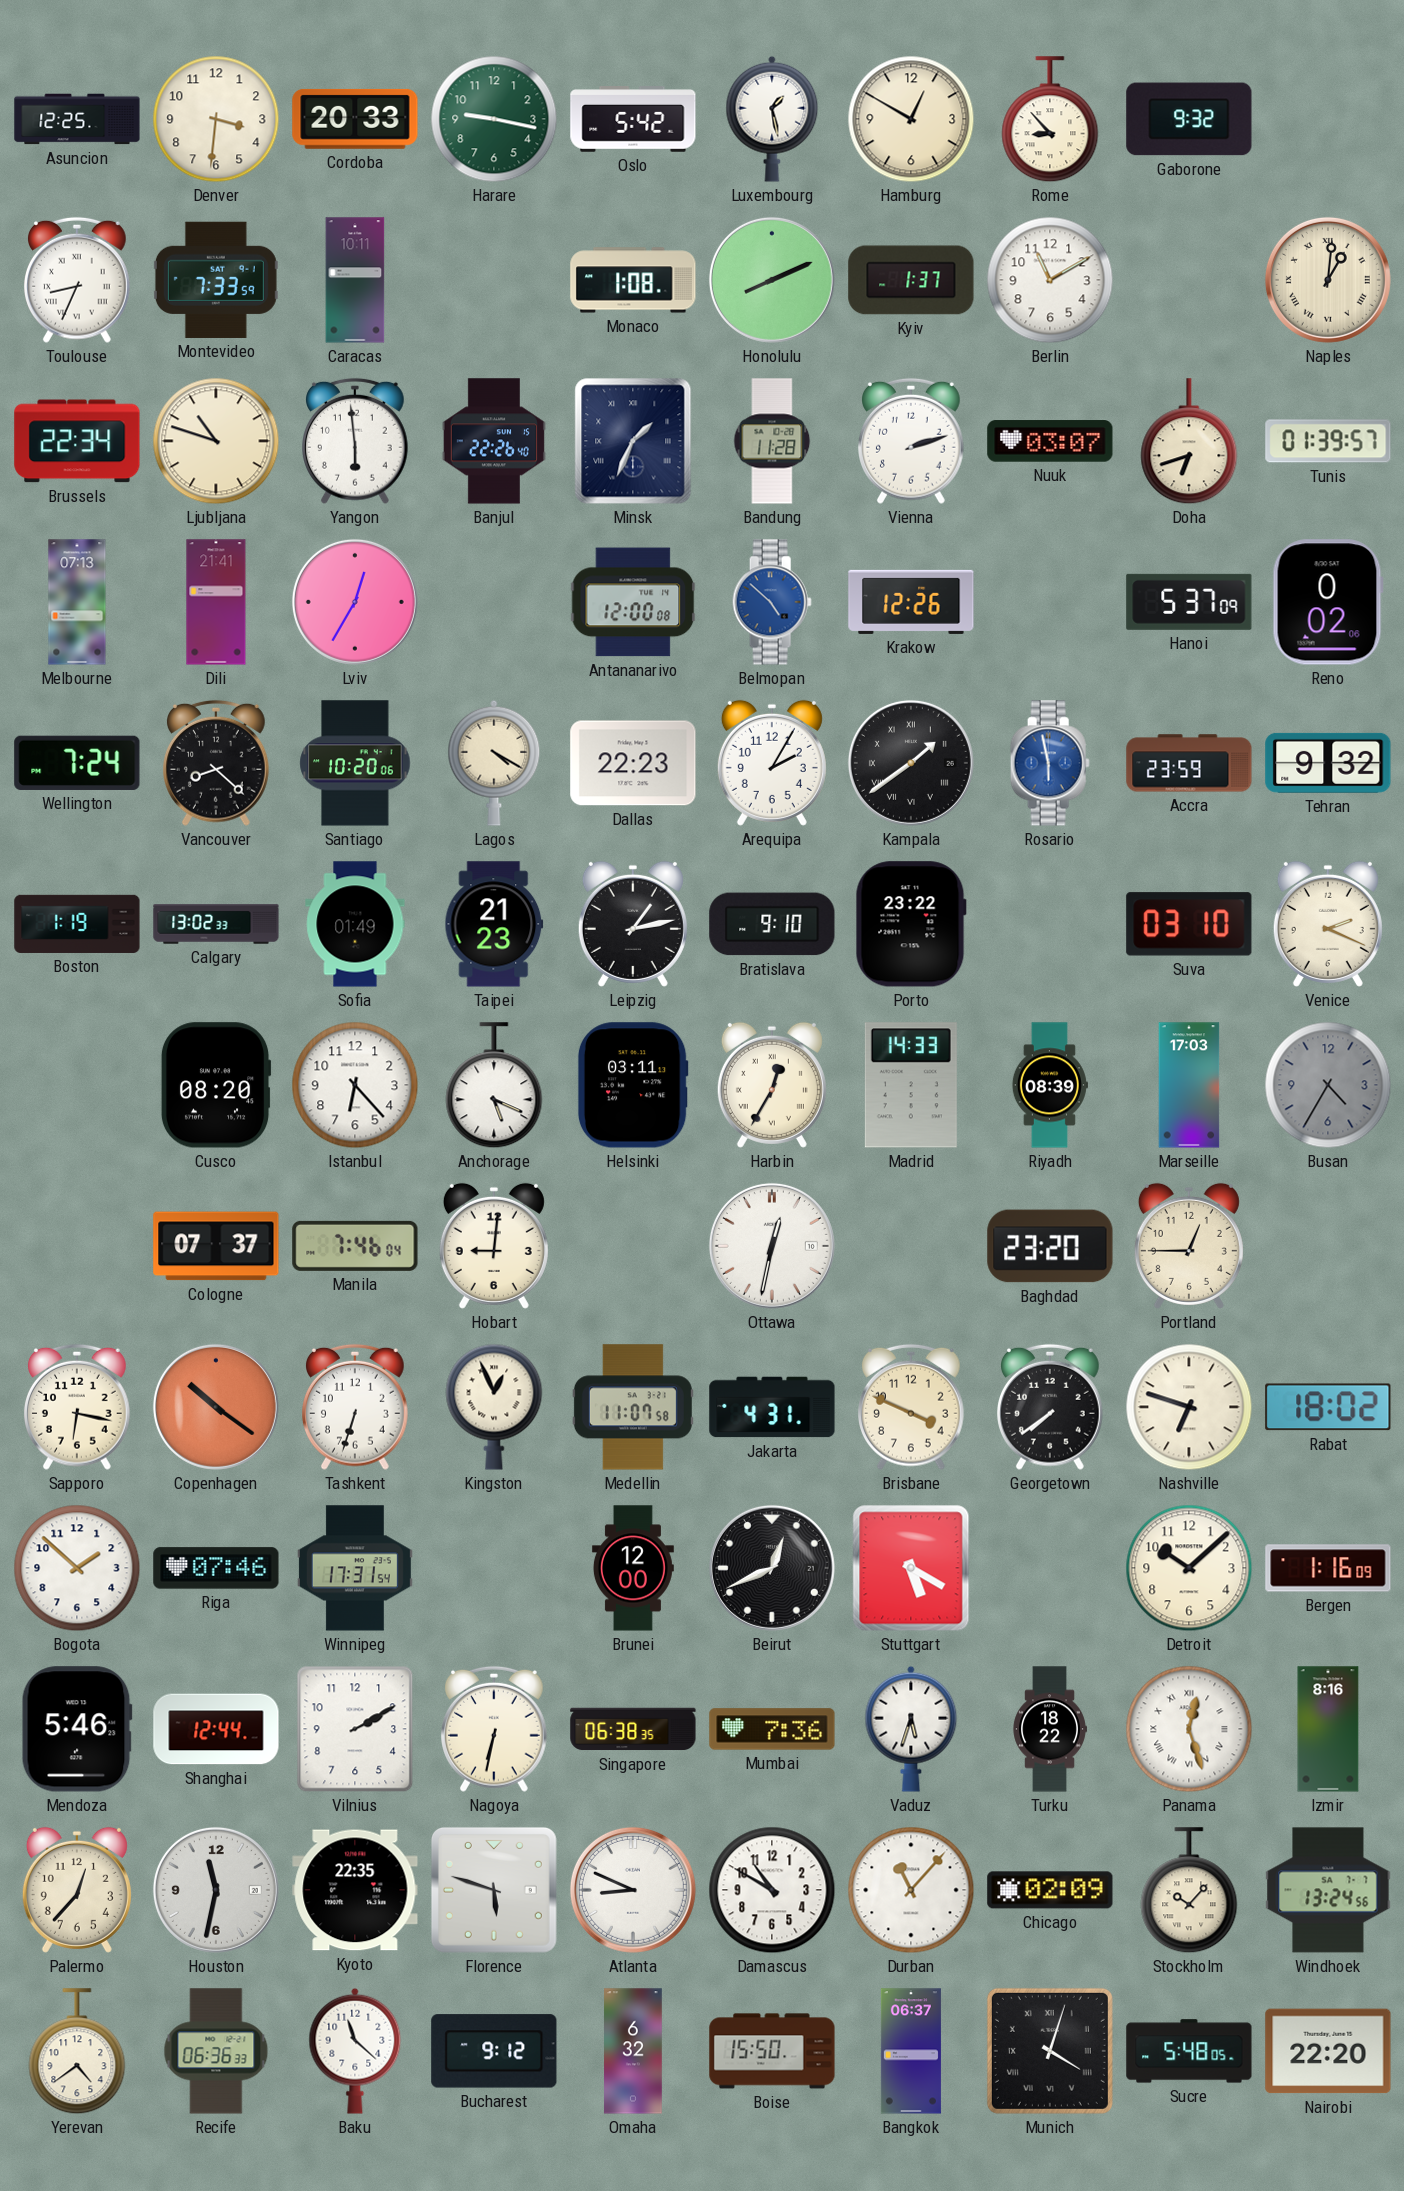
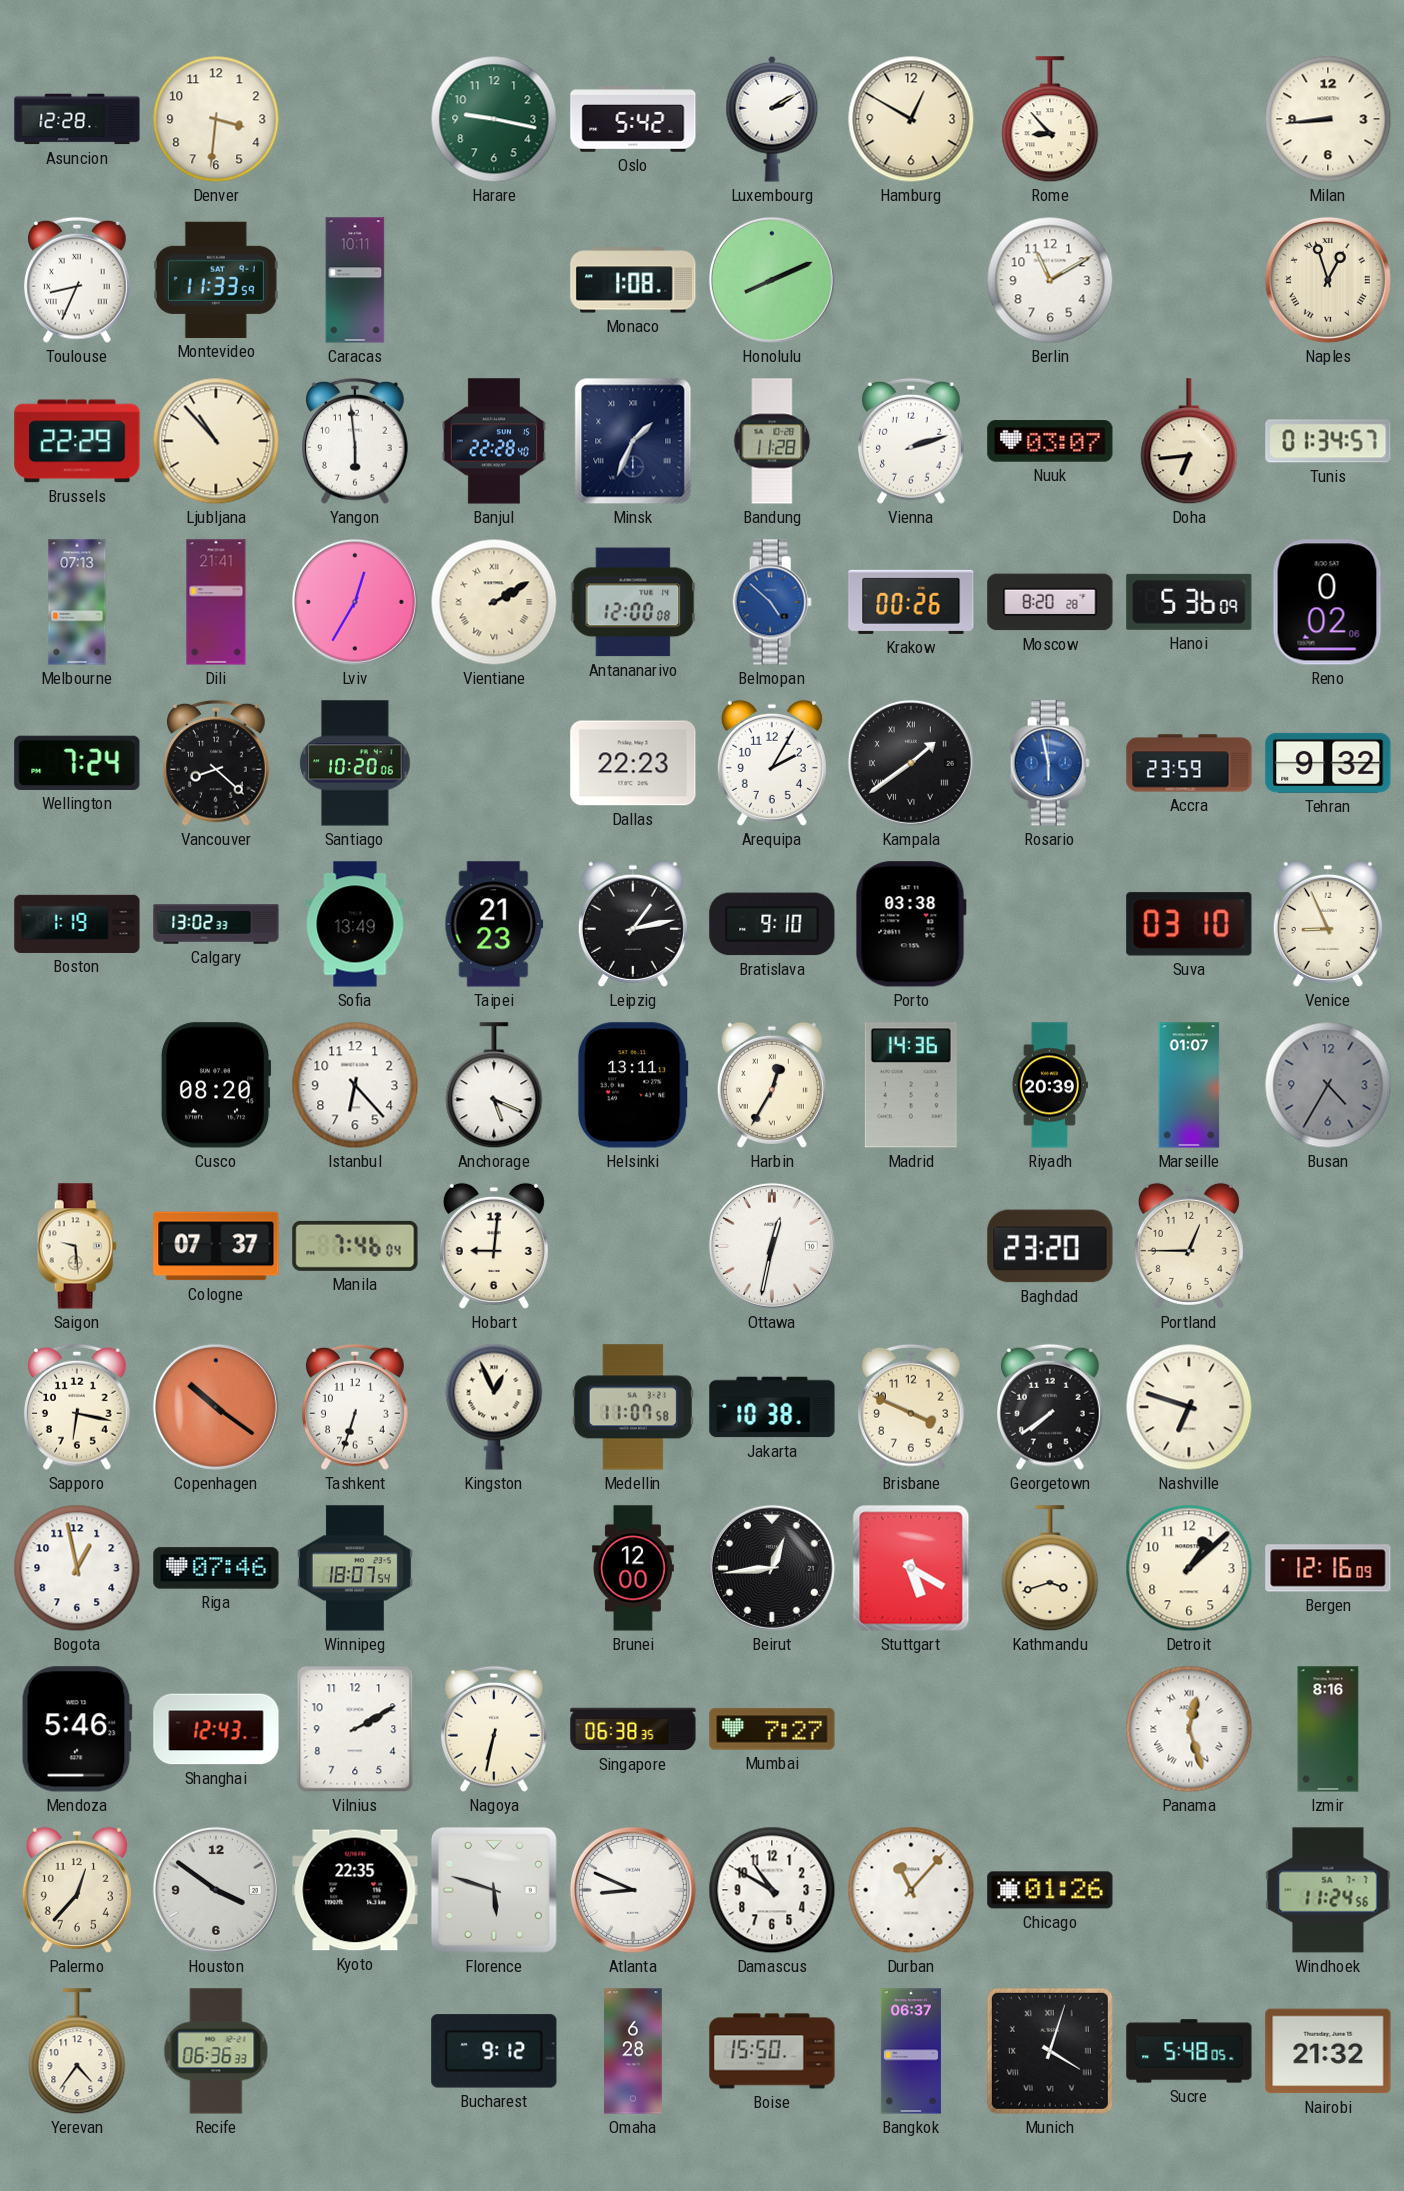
Asuncion: 12:25 -> 12:28
Cordoba: 20:33 -> none
Luxembourg: 1:28 -> 2:10
Gaborone: 9:32 -> none
Milan: none -> 8:44
Montevideo: 7:33 -> 11:33
Kyiv: 1:37 -> none
Naples: 1:01 -> 12:57
Brussels: 22:34 -> 22:29
Ljubljana: 10:48 -> 10:53
Banjul: 22:26 -> 22:28
Doha: 6:42 -> 6:44
Tunis: 01:39 -> 01:34
Vientiane: none -> 2:10
Krakow: 12:26 -> 00:26
Moscow: none -> 8:20
Hanoi: 5:37 -> 5:36
Lagos: 4:20 -> none
Sofia: 01:49 -> 13:49
Porto: 23:22 -> 03:38
Venice: 2:19 -> 8:56
Helsinki: 03:11 -> 13:11
Madrid: 14:33 -> 14:36
Riyadh: 08:39 -> 20:39
Marseille: 17:03 -> 01:07
Saigon: none -> 9:29
Jakarta: 4:31 -> 10:38
Rabat: 18:02 -> none
Bogota: 1:52 -> 12:58
Winnipeg: 17:31 -> 18:07
Beirut: 12:41 -> 12:44
Kathmandu: none -> 3:42
Detroit: 10:08 -> 1:08
Bergen: 1:16 -> 12:16
Shanghai: 12:44 -> 12:43
Mumbai: 7:36 -> 7:27
Vaduz: 5:33 -> none
Turku: 18:22 -> none
Houston: 11:32 -> 3:51
Chicago: 02:09 -> 01:26
Stockholm: 10:07 -> none
Windhoek: 13:24 -> 11:24
Yerevan: 4:39 -> 4:36
Baku: 11:22 -> none
Omaha: 6:32 -> 6:28
Nairobi: 22:20 -> 21:32
